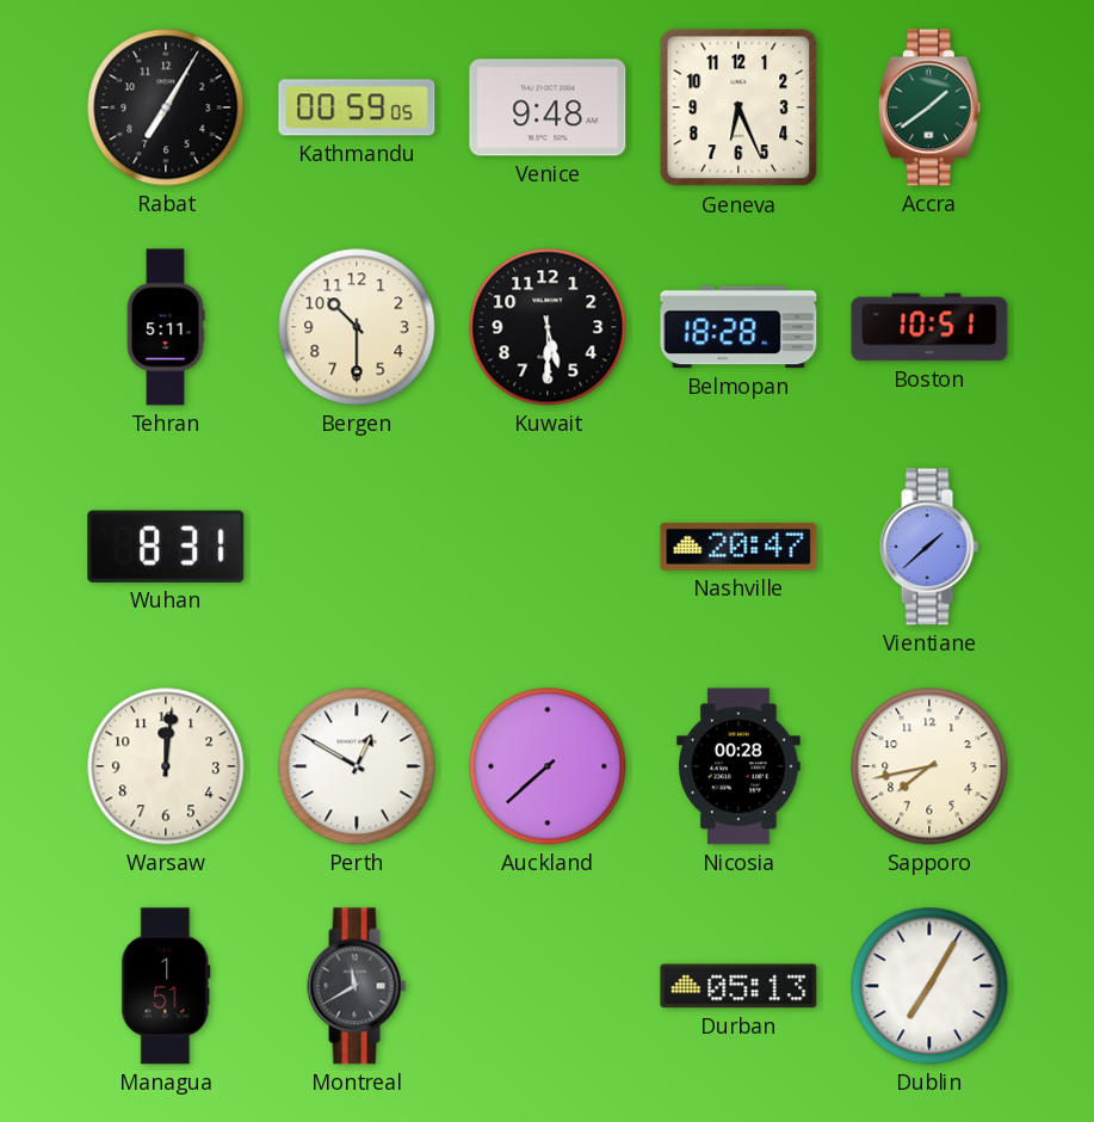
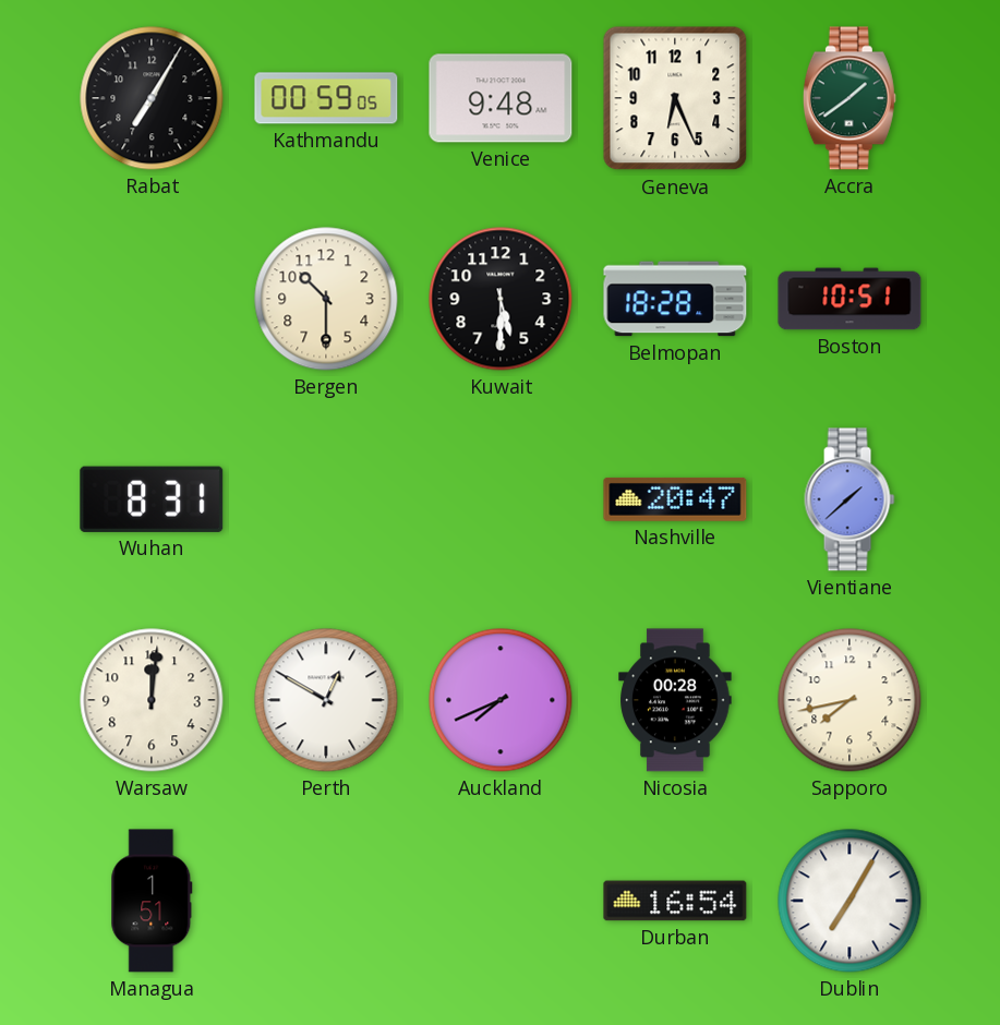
Tehran: 5:11 -> none
Auckland: 7:38 -> 7:41
Montreal: 11:40 -> none
Durban: 05:13 -> 16:54
